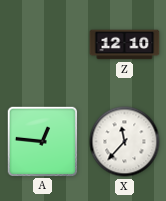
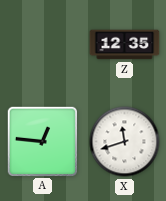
Z: 12:10 -> 12:35
X: 11:37 -> 11:42
